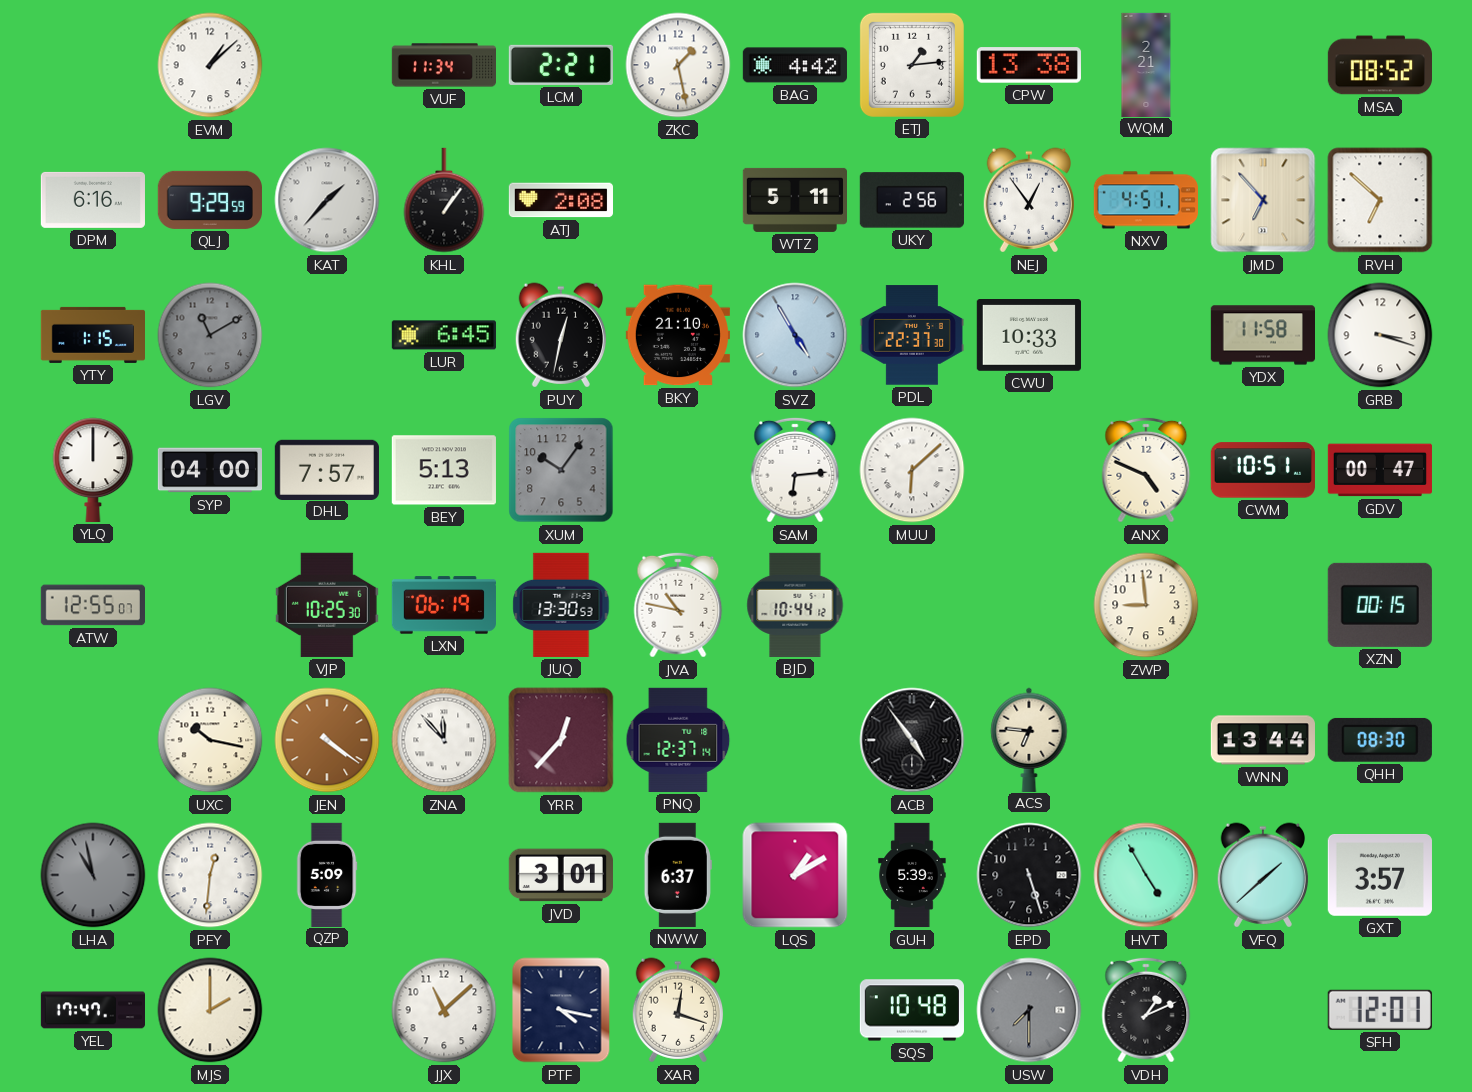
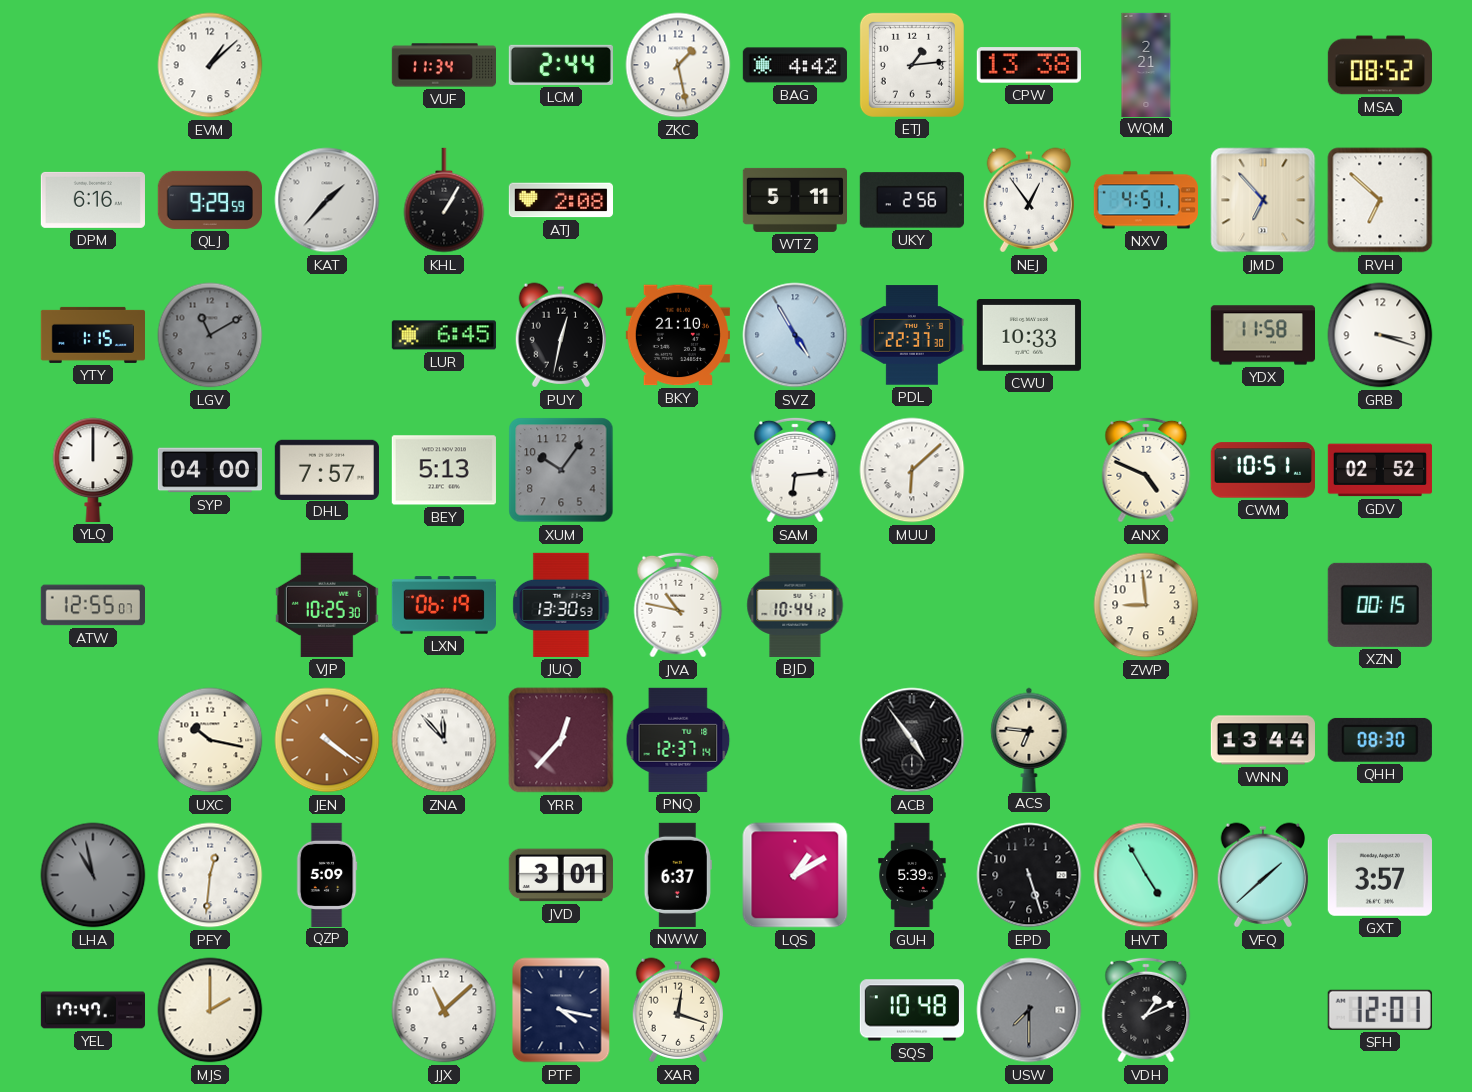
LCM: 2:21 -> 2:44
KHL: 1:06 -> 1:05
GDV: 00:47 -> 02:52
